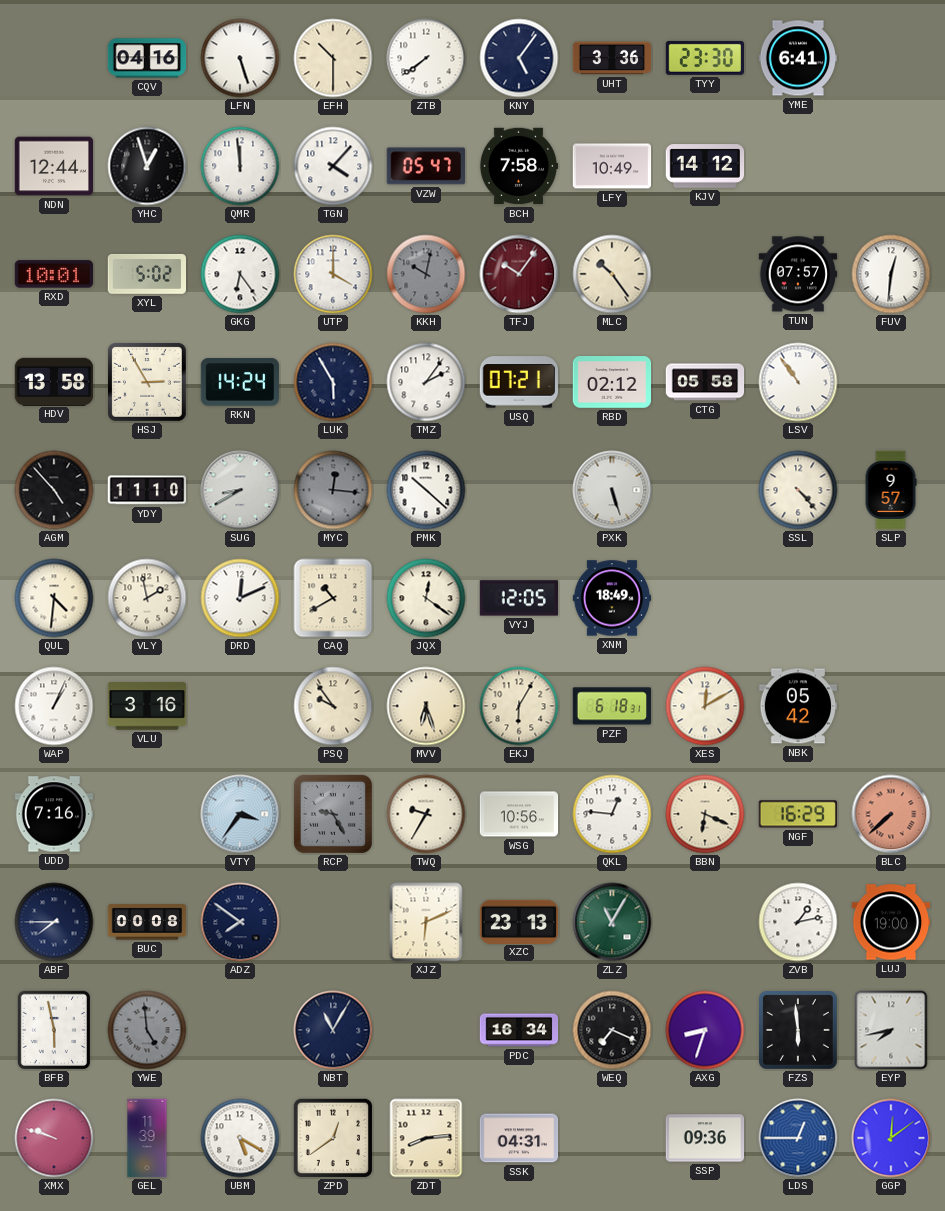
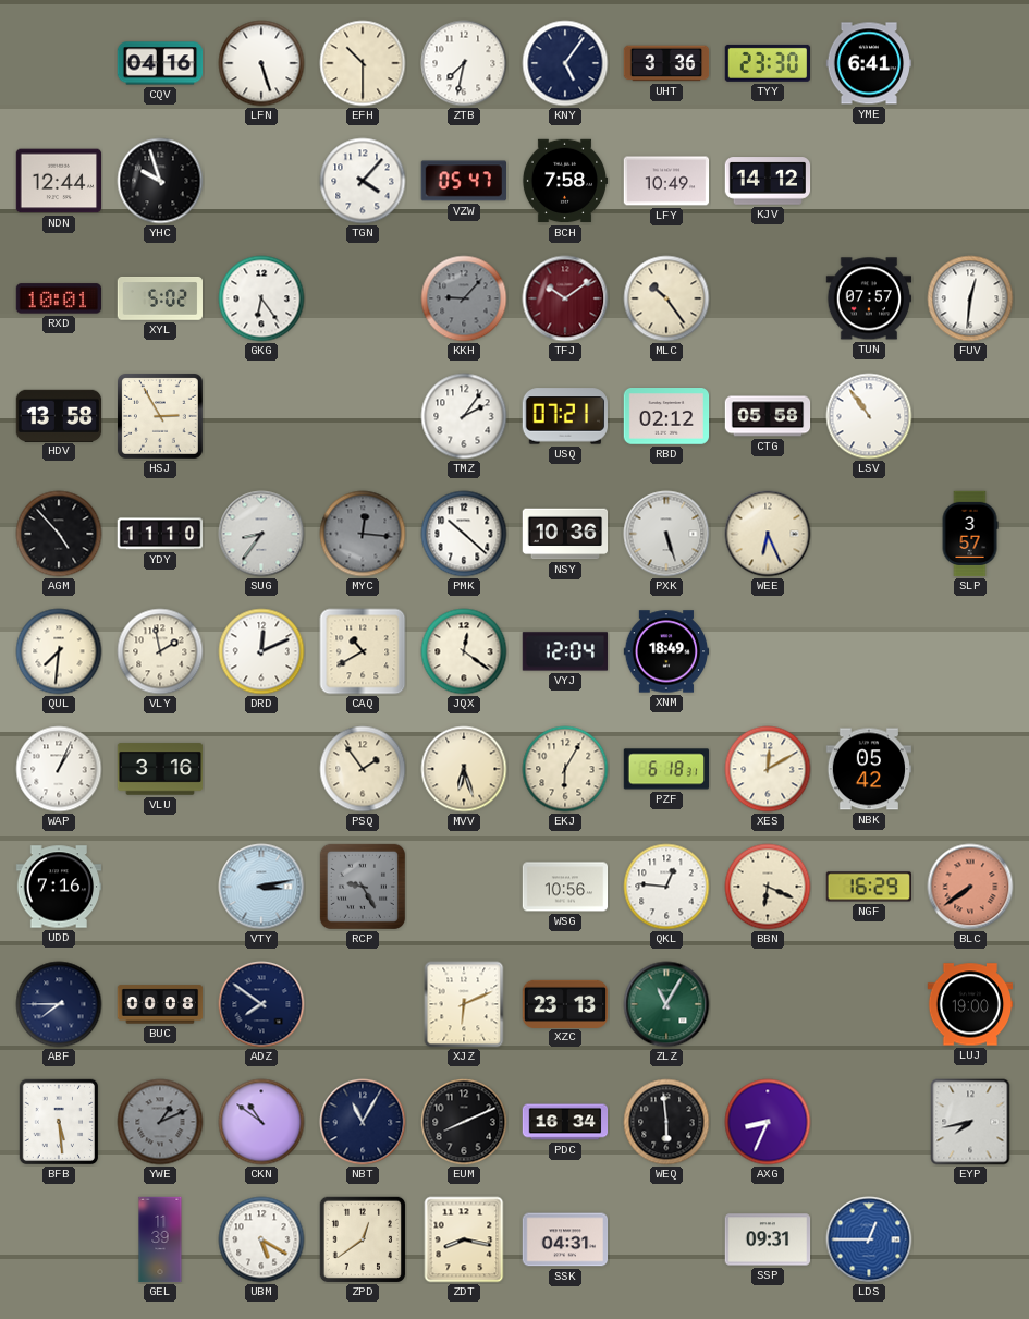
ZTB: 7:39 -> 7:32
YHC: 12:57 -> 9:57
QMR: 11:59 -> none
UTP: 4:00 -> none
KKH: 10:02 -> 9:07
TFJ: 10:06 -> 10:09
RKN: 14:24 -> none
LUK: 5:55 -> none
SUG: 8:40 -> 8:36
NSY: none -> 10:36
WEE: none -> 6:26
SSL: 4:23 -> none
SLP: 9:57 -> 3:57
QUL: 4:31 -> 7:31
VYJ: 12:05 -> 12:04
PSQ: 9:54 -> 1:54
VTY: 3:36 -> 3:13
TWQ: 9:35 -> none
BLC: 7:38 -> 7:39
ZVB: 1:13 -> none
BFB: 5:58 -> 5:29
YWE: 4:59 -> 1:11
CKN: none -> 10:51
EUM: none -> 8:11
WEQ: 7:19 -> 5:59
AXG: 8:33 -> 8:34
FZS: 5:59 -> none
XMX: 9:48 -> none
ZDT: 8:14 -> 8:17
SSP: 09:36 -> 09:31
GGP: 12:09 -> none
